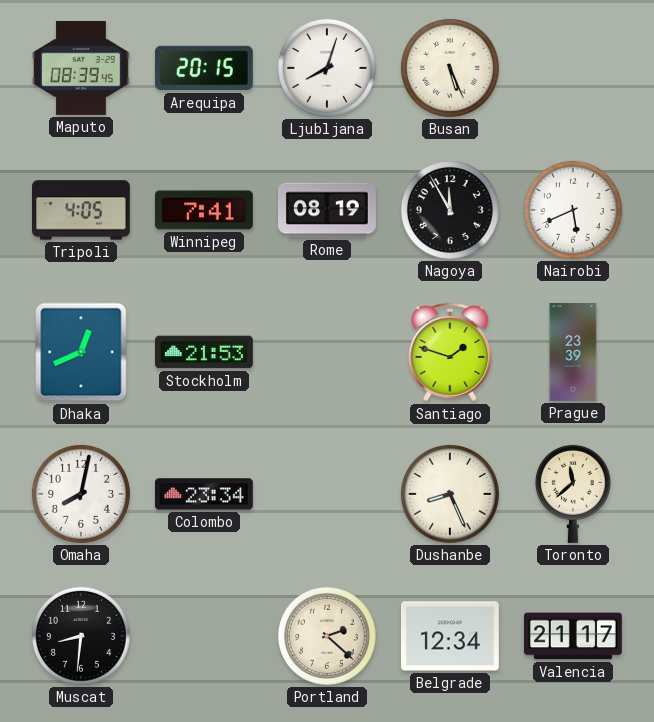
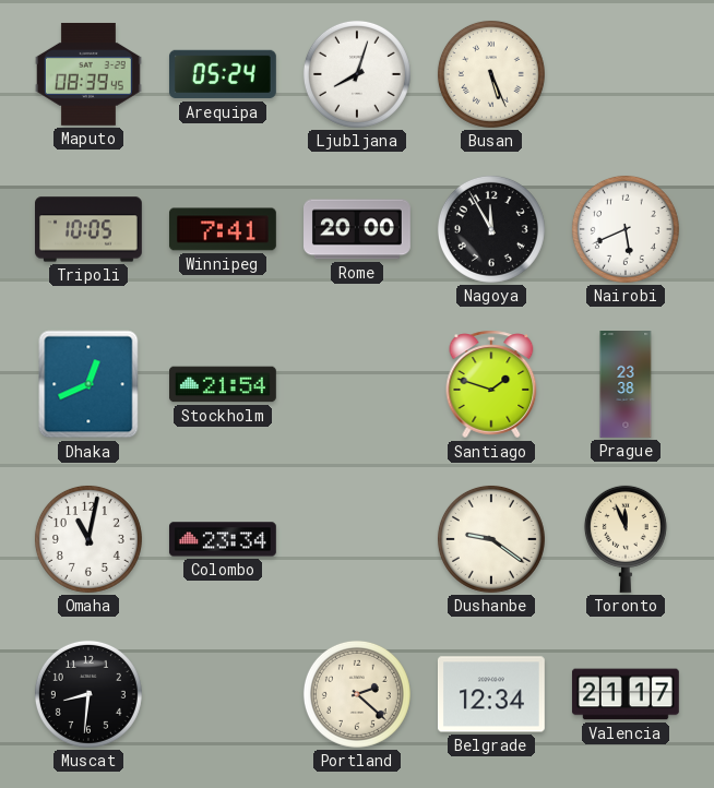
Arequipa: 20:15 -> 05:24
Tripoli: 4:05 -> 10:05
Rome: 08:19 -> 20:00
Stockholm: 21:53 -> 21:54
Prague: 23:39 -> 23:38
Omaha: 8:02 -> 11:02
Dushanbe: 8:26 -> 9:21
Toronto: 11:38 -> 11:56
